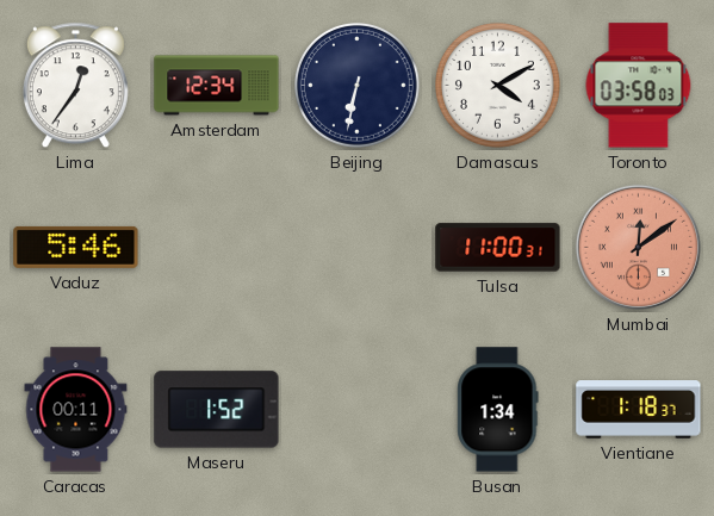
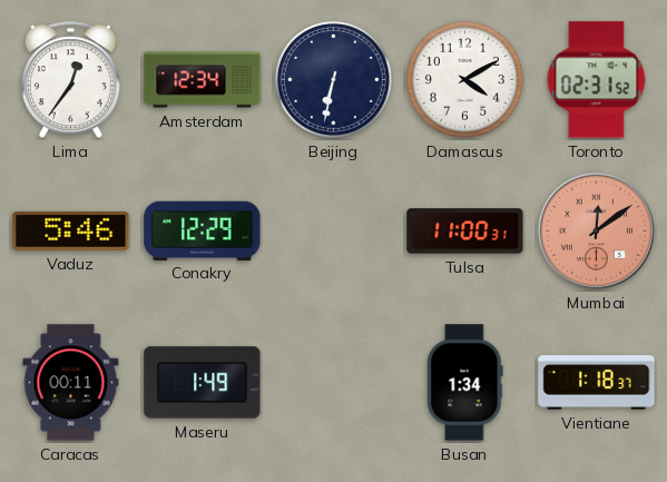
Toronto: 03:58 -> 02:31
Conakry: none -> 12:29
Maseru: 1:52 -> 1:49
